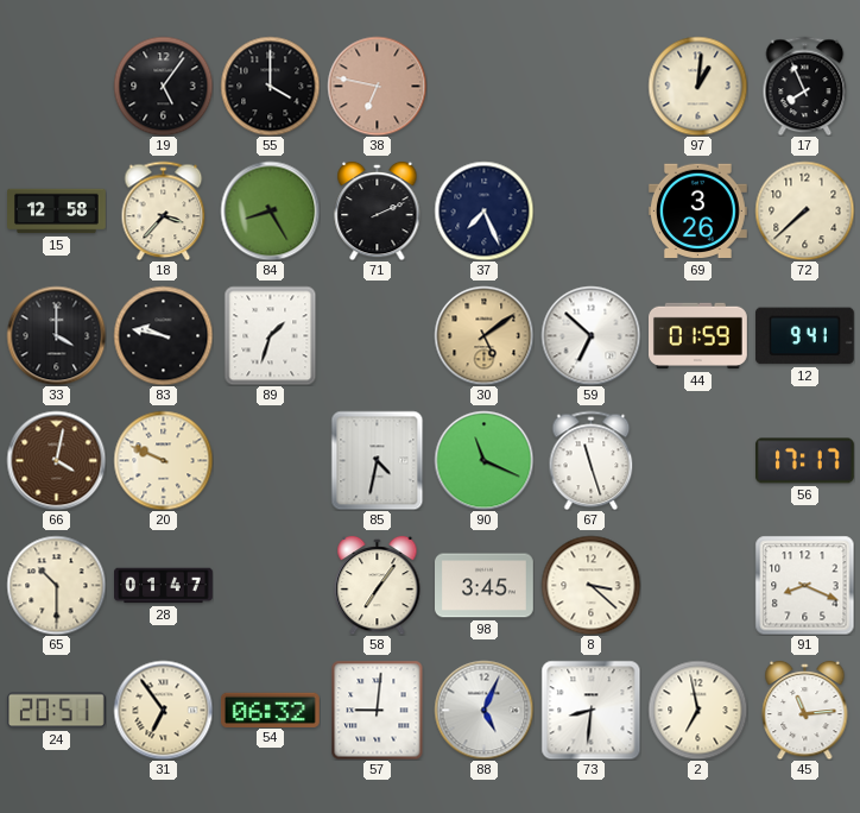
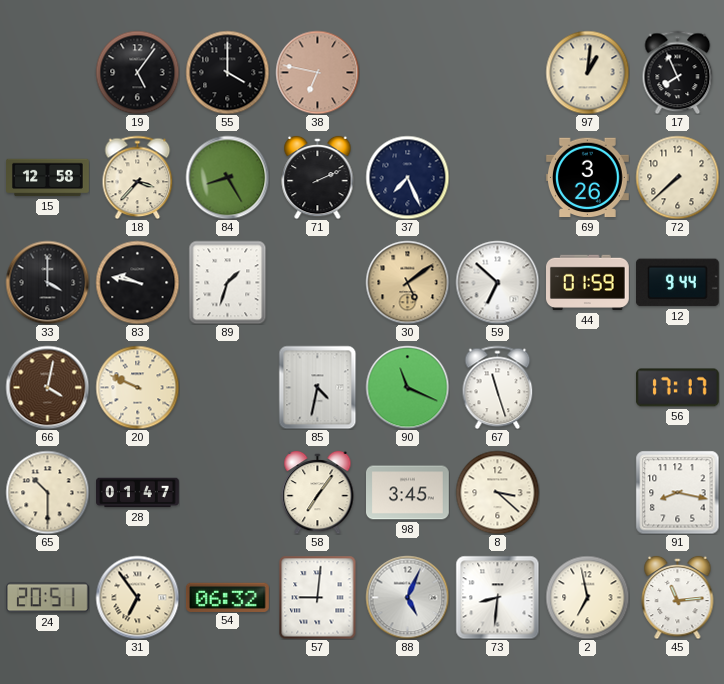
12: 9:41 -> 9:44
91: 8:19 -> 8:17
